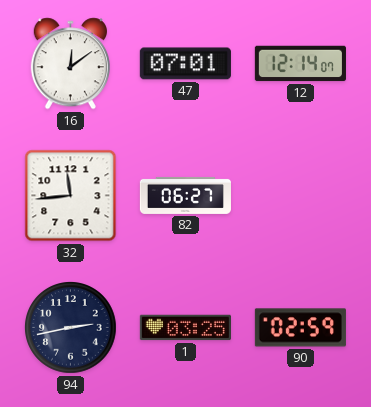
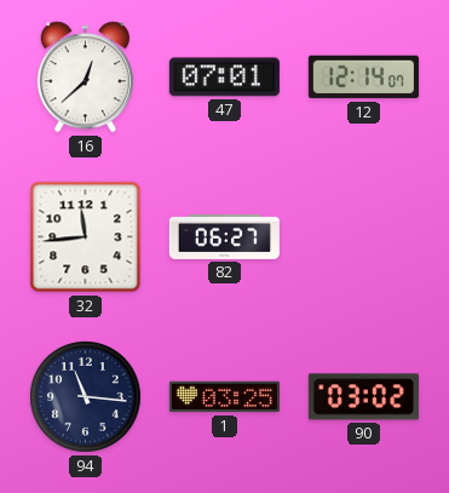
16: 12:09 -> 12:38
94: 2:43 -> 11:16
90: 02:59 -> 03:02
